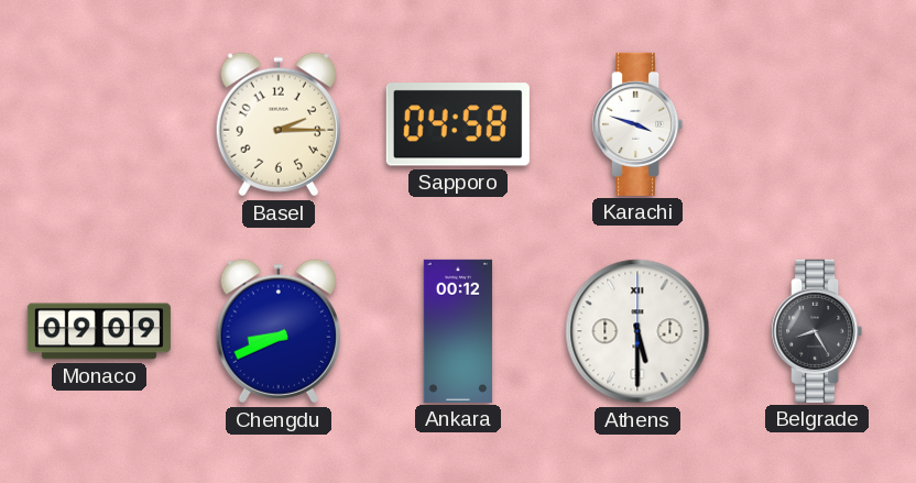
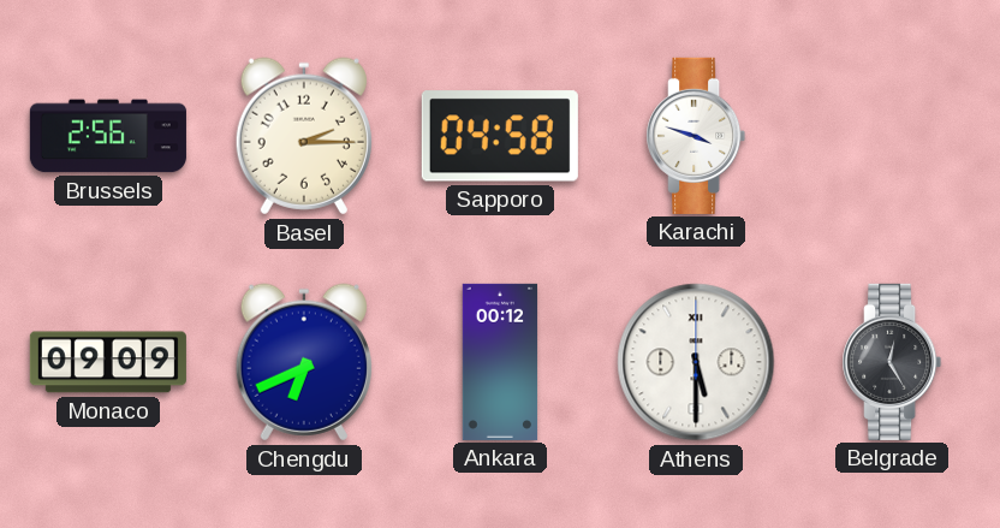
Brussels: none -> 2:56
Chengdu: 8:41 -> 6:41
Belgrade: 8:25 -> 12:25
